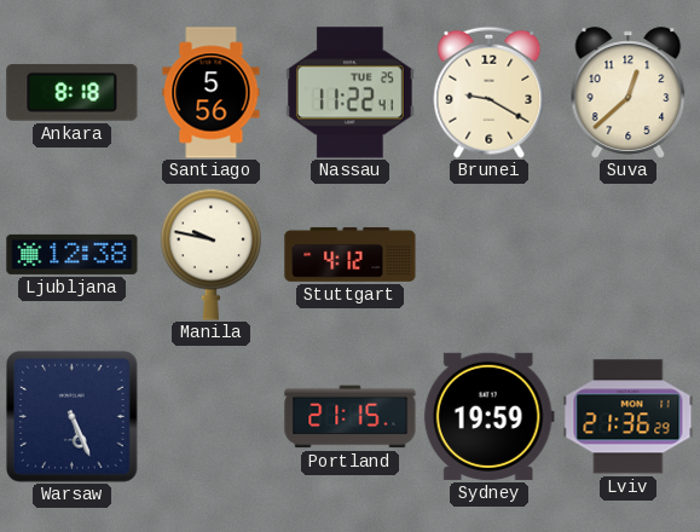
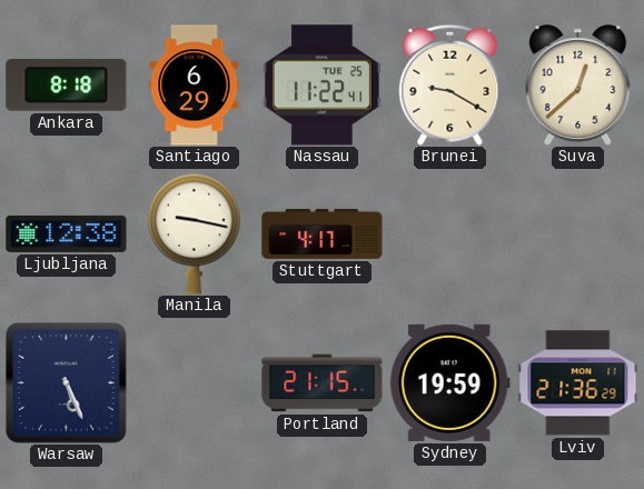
Santiago: 5:56 -> 6:29
Manila: 9:47 -> 9:17
Stuttgart: 4:12 -> 4:17
